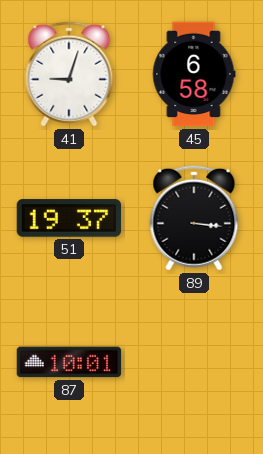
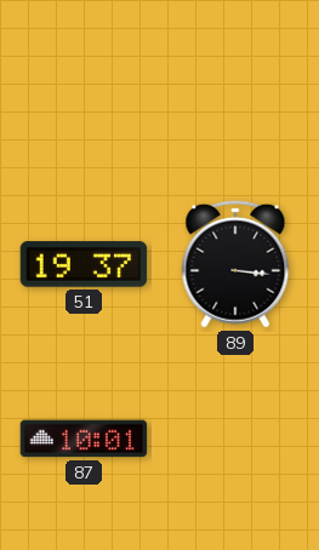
41: 9:03 -> none
45: 6:58 -> none
